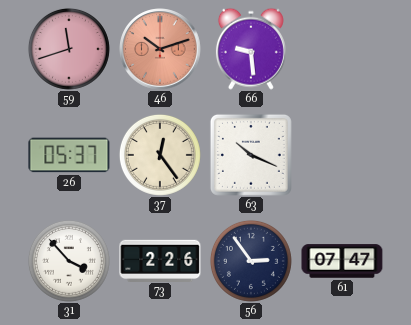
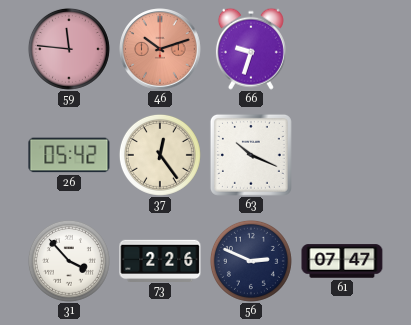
59: 11:42 -> 11:46
66: 9:29 -> 9:33
26: 05:37 -> 05:42
56: 2:54 -> 2:49
